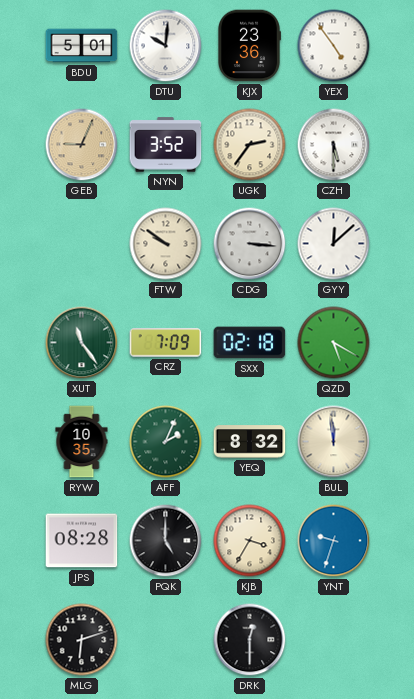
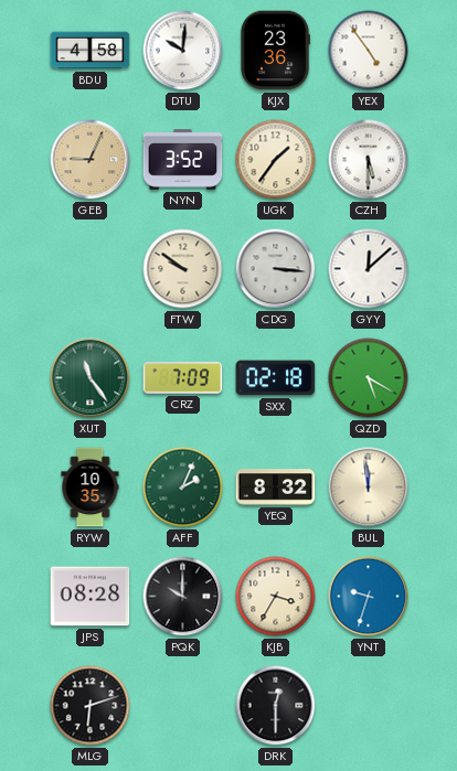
BDU: 5:01 -> 4:58
UGK: 2:36 -> 1:36
PQK: 5:00 -> 10:00
